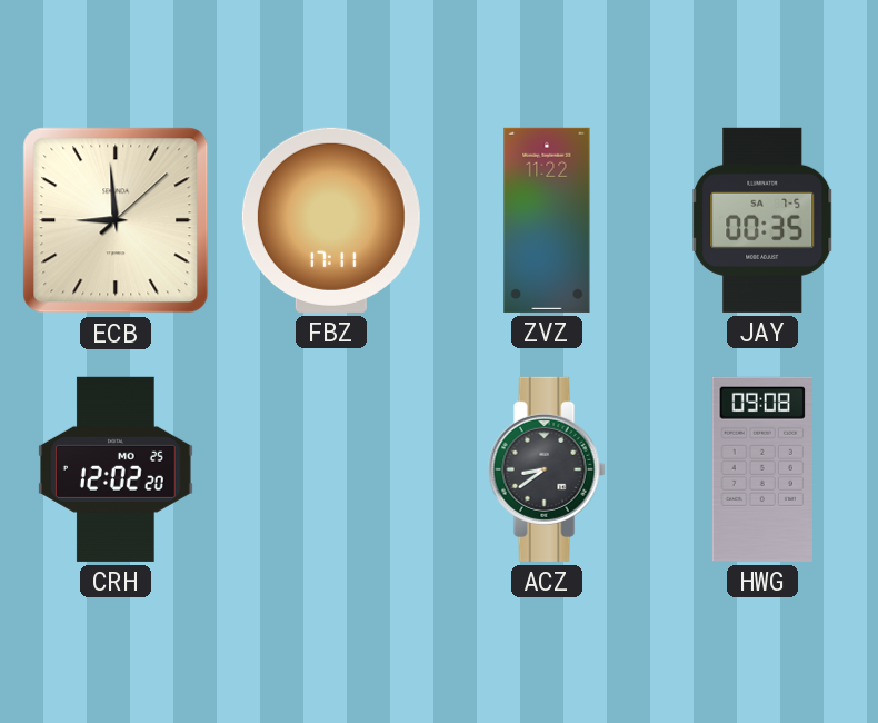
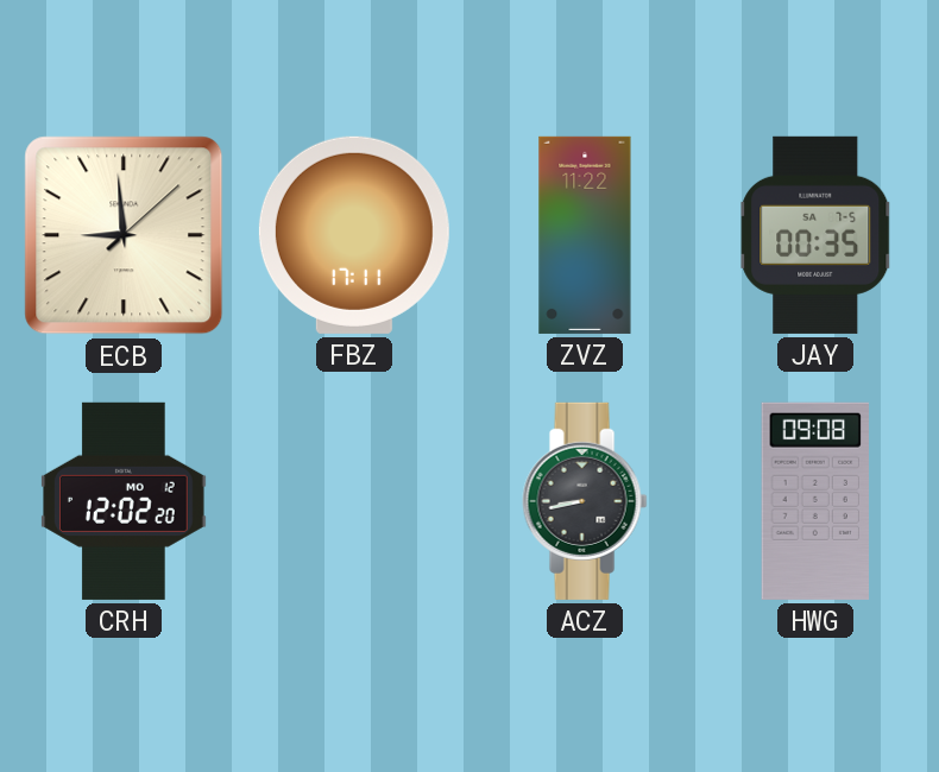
CRH date: MO 25 -> MO 12
ACZ: 8:39 -> 8:43
